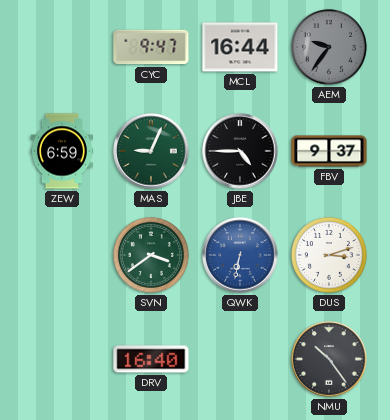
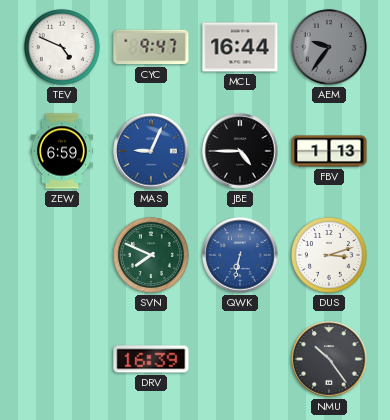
TEV: none -> 4:49
MAS dial: green -> blue
FBV: 9:37 -> 1:13
SVN: 3:39 -> 7:49
DRV: 16:40 -> 16:39
